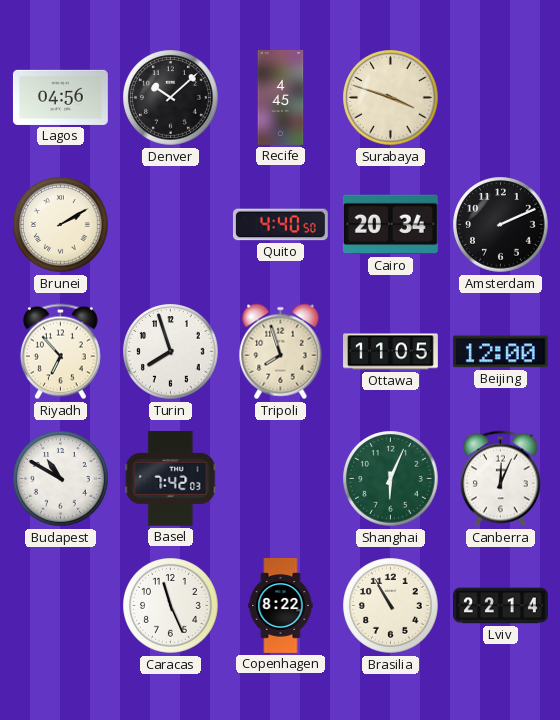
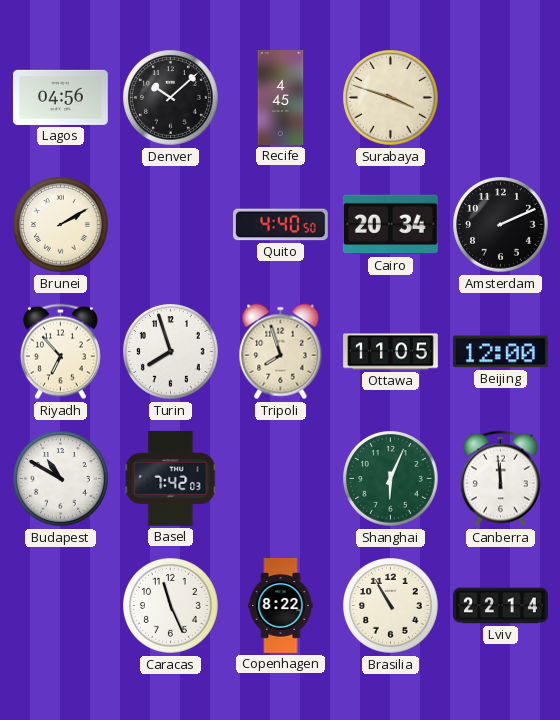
Canberra: 12:04 -> 11:59
